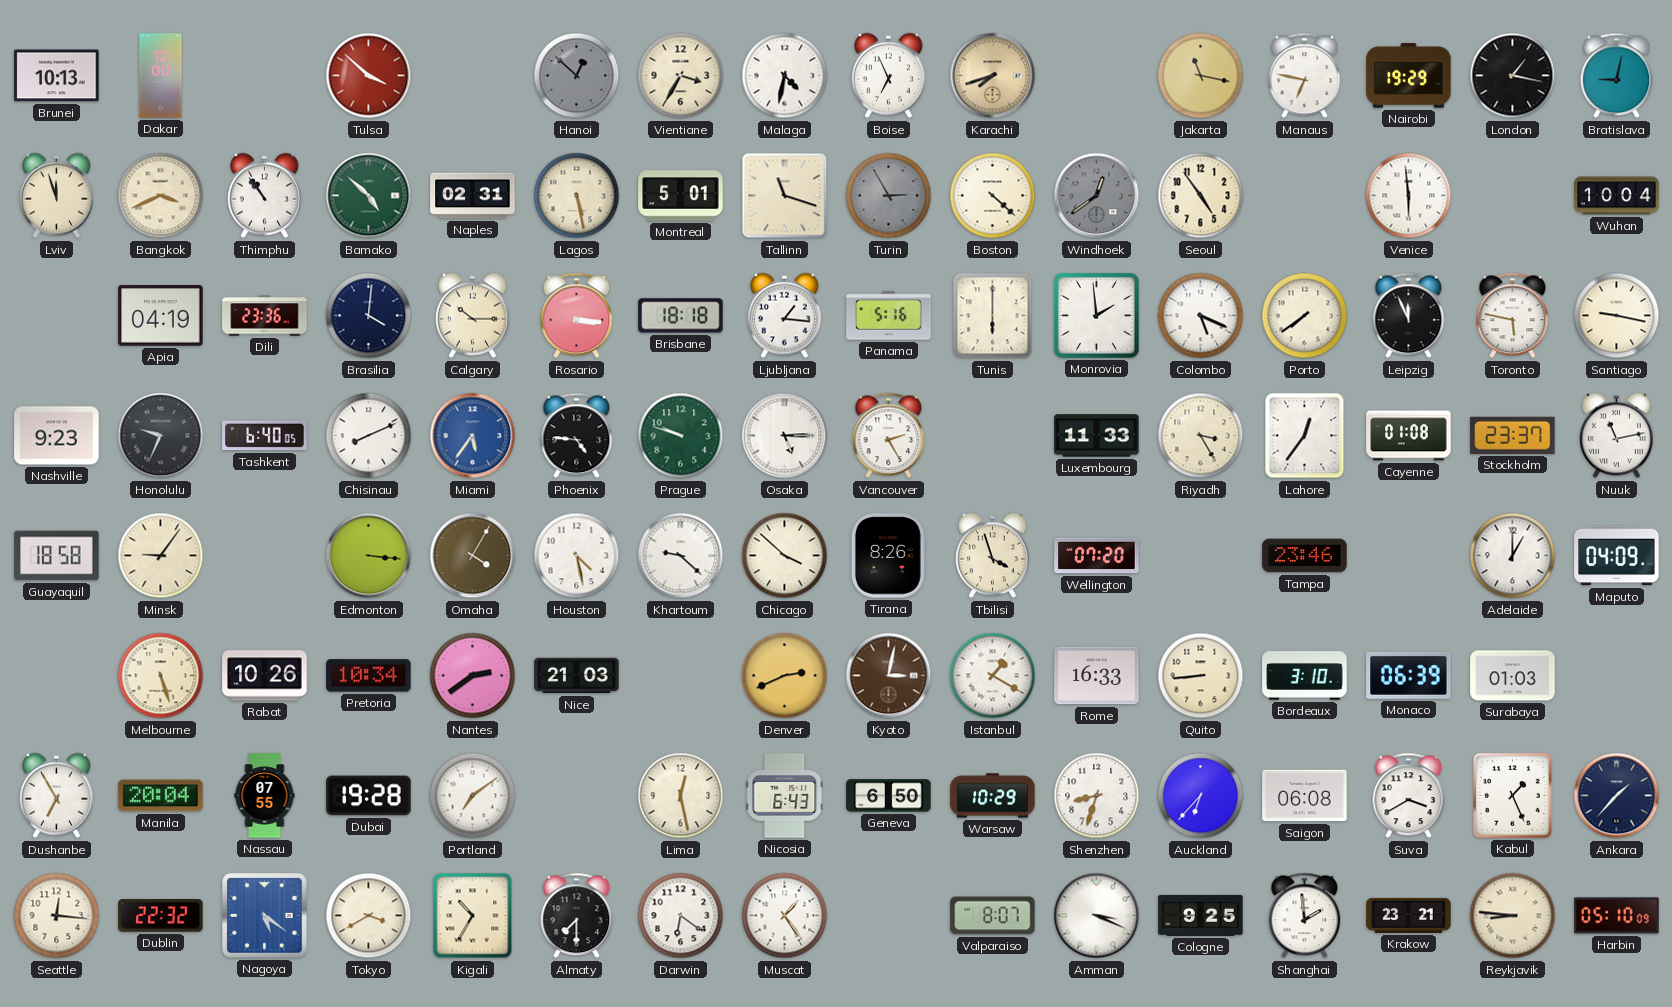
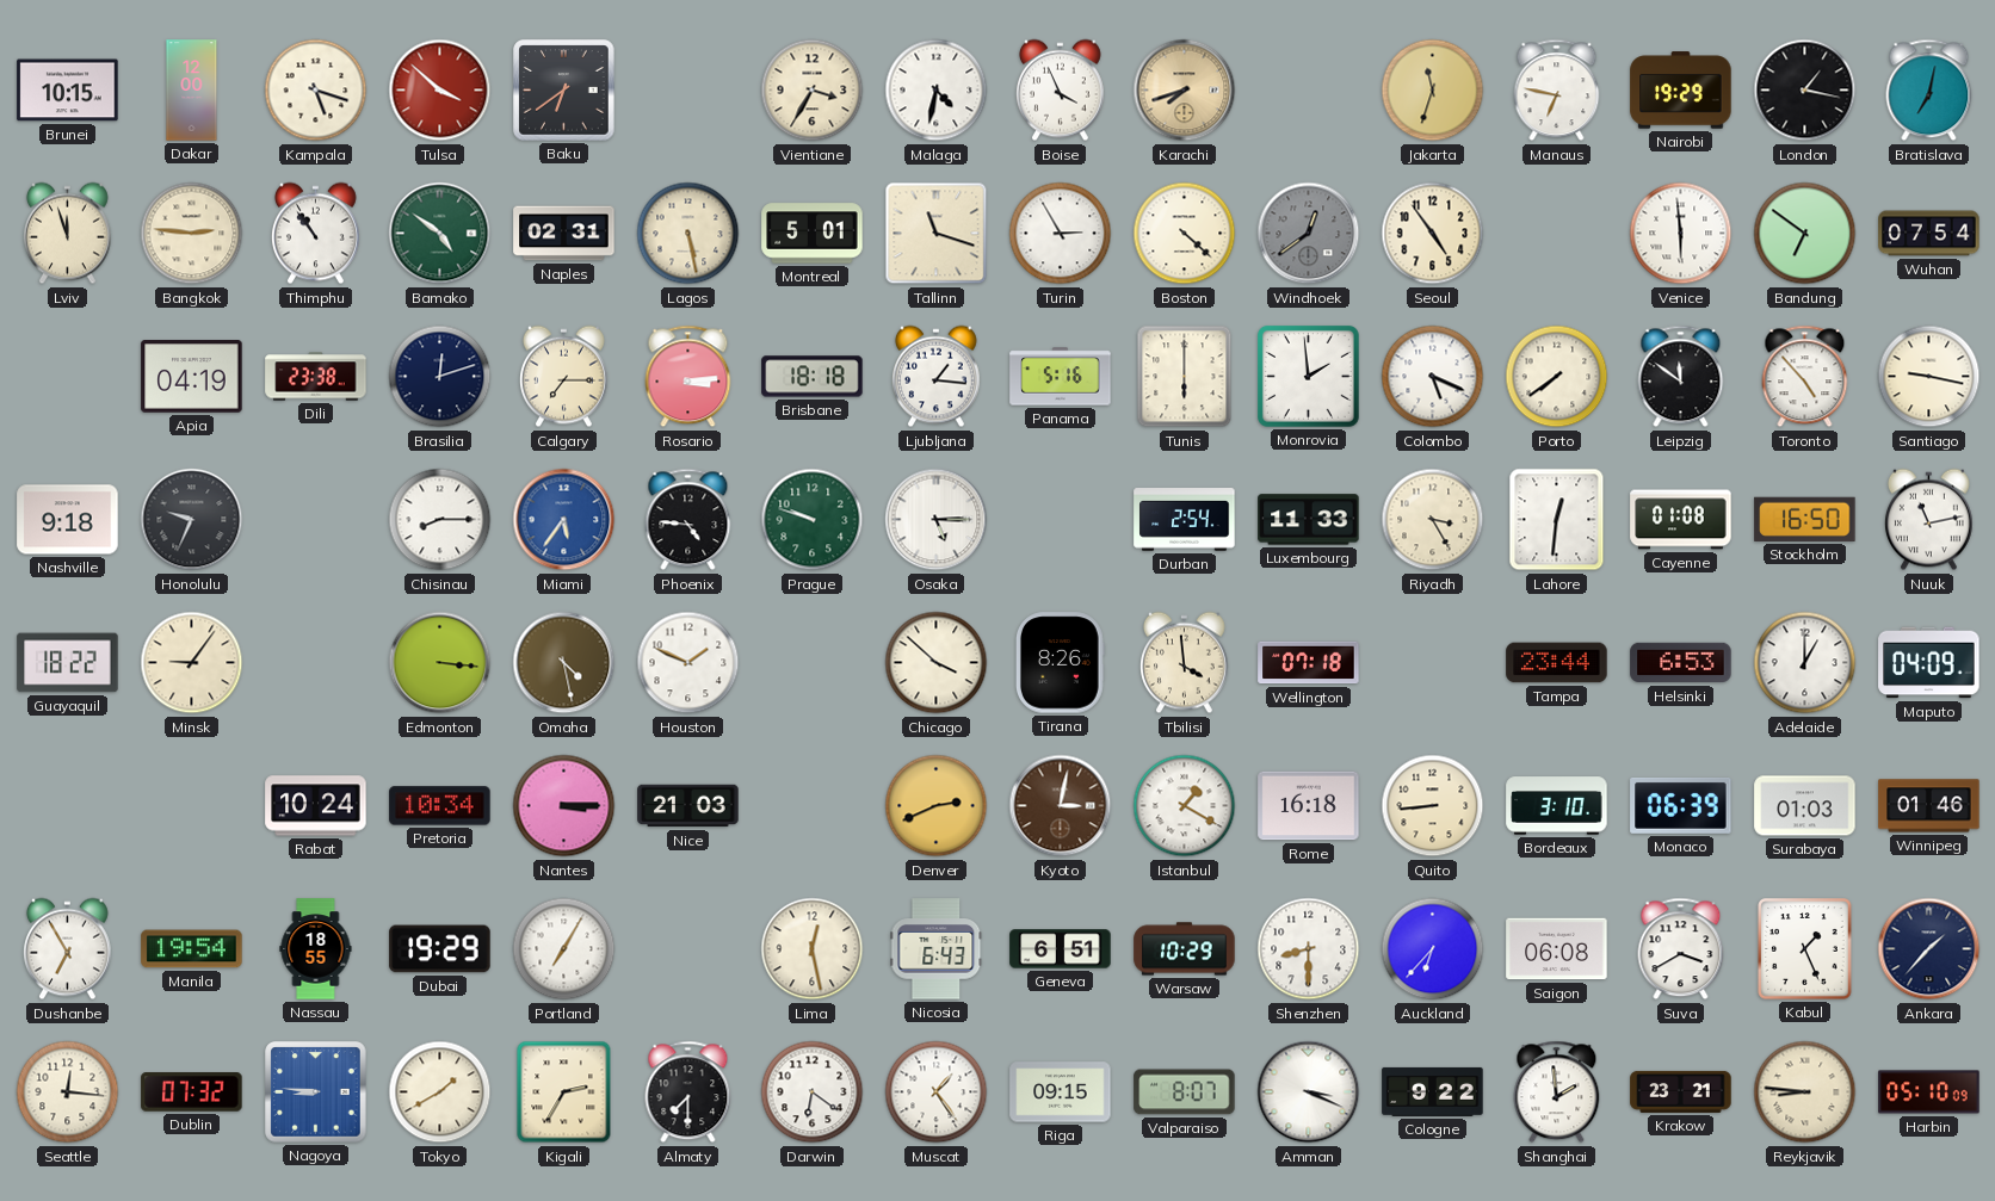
Brunei: 10:13 -> 10:15
Kampala: none -> 5:18
Baku: none -> 6:39
Hanoi: 12:52 -> none
Boise: 6:56 -> 3:56
Jakarta: 11:17 -> 11:33
Bratislava: 9:02 -> 7:02
Bangkok: 3:41 -> 2:46
Bamako: 4:52 -> 4:51
Turin dial: grey -> white
Bandung: none -> 6:51
Wuhan: 10:04 -> 07:54
Dili: 23:36 -> 23:38
Brasilia: 4:01 -> 12:12
Calgary: 10:15 -> 7:15
Rosario: 3:16 -> 3:14
Leipzig: 11:56 -> 11:51
Toronto: 5:47 -> 4:53
Nashville: 9:23 -> 9:18
Tashkent: 6:40 -> none
Chisinau: 8:11 -> 8:15
Vancouver: 2:25 -> none
Durban: none -> 2:54
Lahore: 12:36 -> 12:31
Stockholm: 23:37 -> 16:50
Guayaquil: 18:58 -> 18:22
Omaha: 4:05 -> 4:28
Houston: 4:28 -> 1:49
Khartoum: 9:22 -> none
Tbilisi: 3:57 -> 3:59
Wellington: 07:20 -> 07:18
Tampa: 23:46 -> 23:44
Helsinki: none -> 6:53
Melbourne: 5:27 -> none
Rabat: 10:26 -> 10:24
Nantes: 2:39 -> 3:15
Rome: 16:33 -> 16:18
Winnipeg: none -> 01:46
Manila: 20:04 -> 19:54
Nassau: 07:55 -> 18:55
Dubai: 19:28 -> 19:29
Portland: 7:09 -> 7:05
Geneva: 6:50 -> 6:51
Shenzhen: 8:33 -> 8:30
Dublin: 22:32 -> 07:32
Nagoya: 5:21 -> 8:46
Tokyo: 3:40 -> 1:40
Kigali: 10:35 -> 2:35
Riga: none -> 09:15
Cologne: 9:25 -> 9:22
